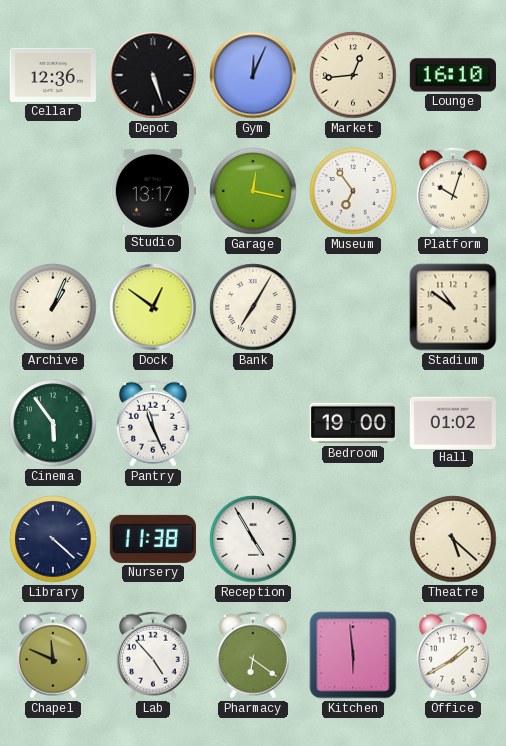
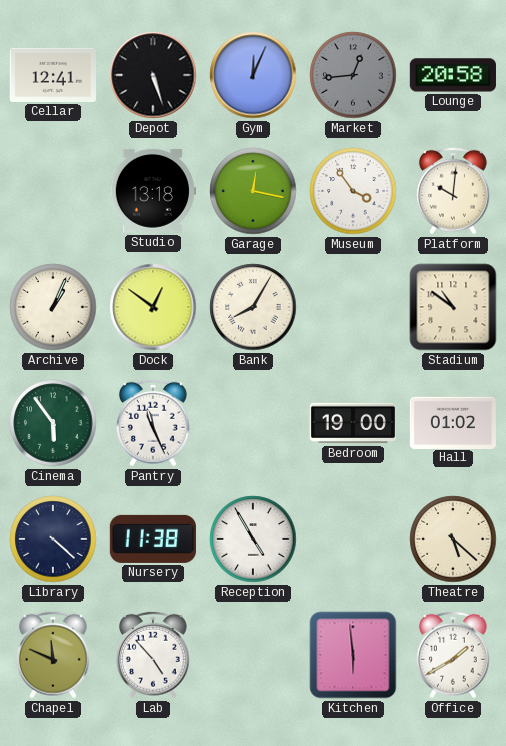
Cellar: 12:36 -> 12:41
Market dial: cream -> grey
Lounge: 16:10 -> 20:58
Studio: 13:17 -> 13:18
Museum: 6:54 -> 3:54
Platform: 10:03 -> 10:01
Bank: 7:05 -> 8:05
Pharmacy: 6:21 -> none
